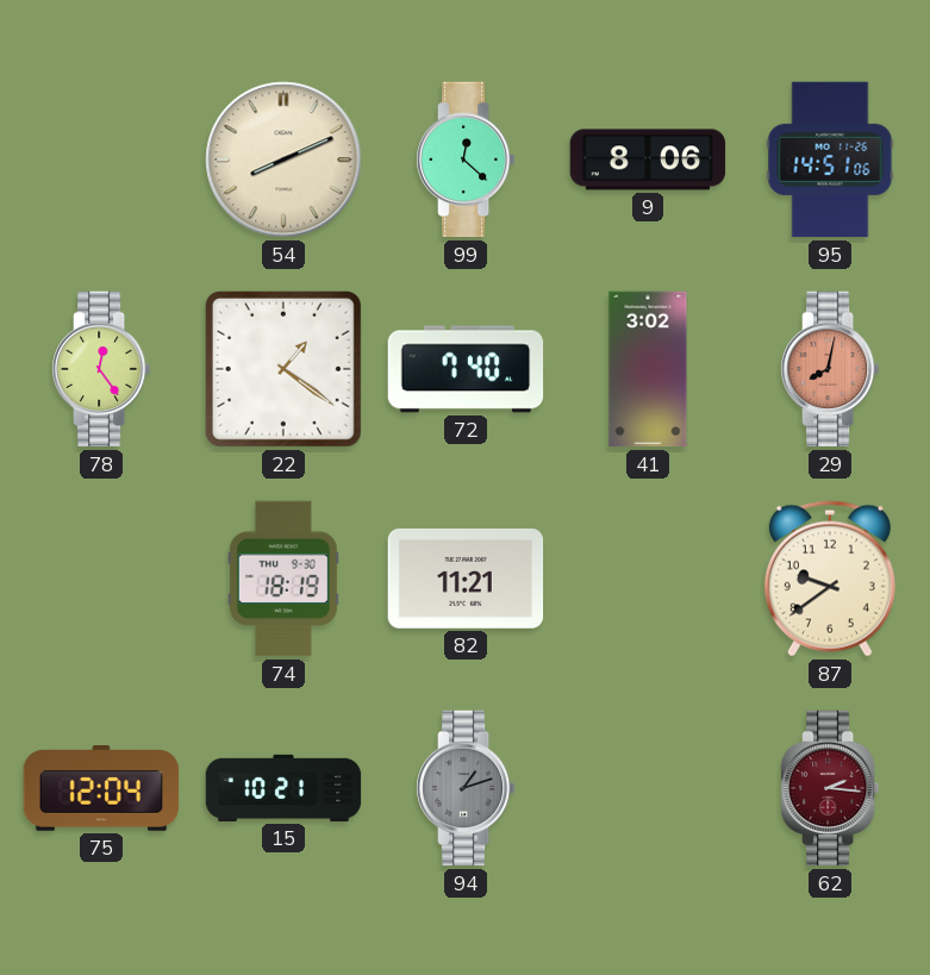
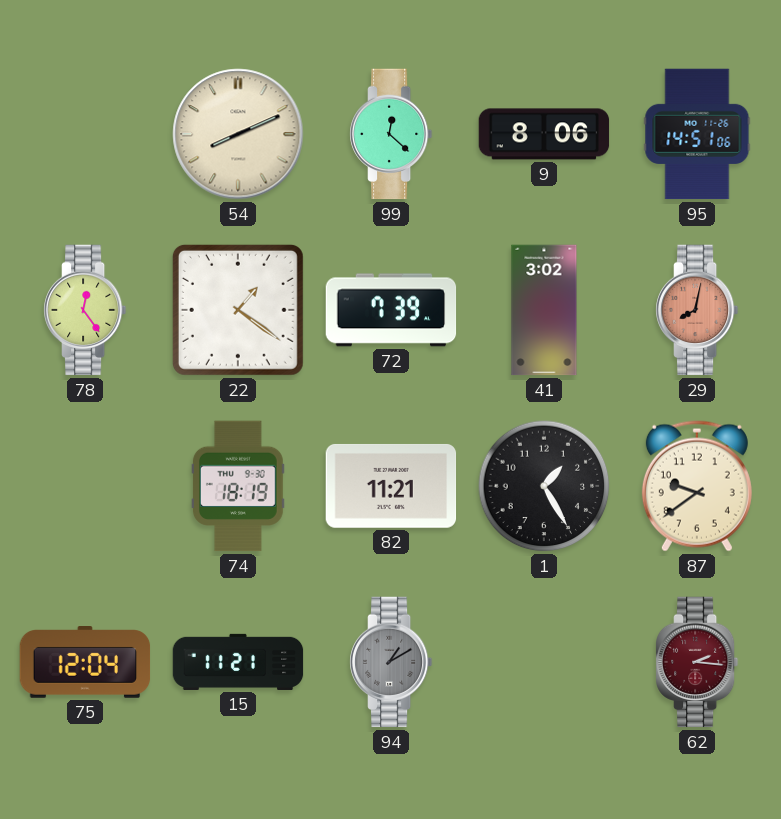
72: 7:40 -> 7:39
1: none -> 1:25
15: 10:21 -> 11:21
94: 1:12 -> 1:10
